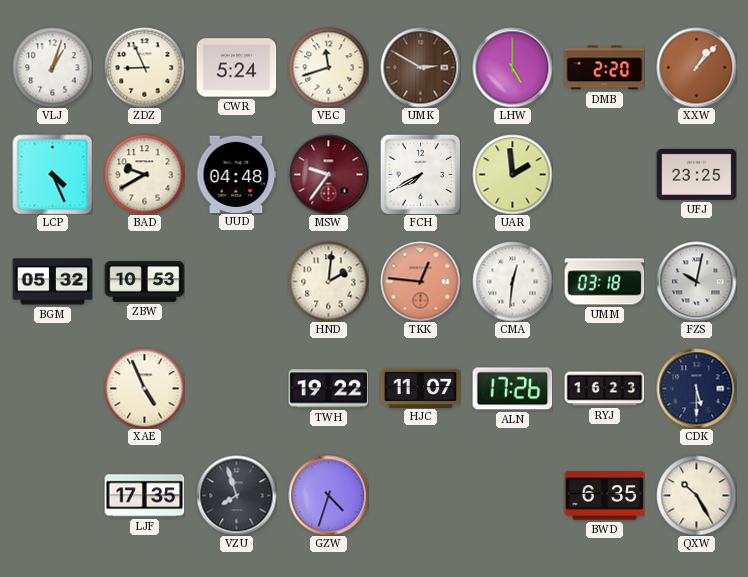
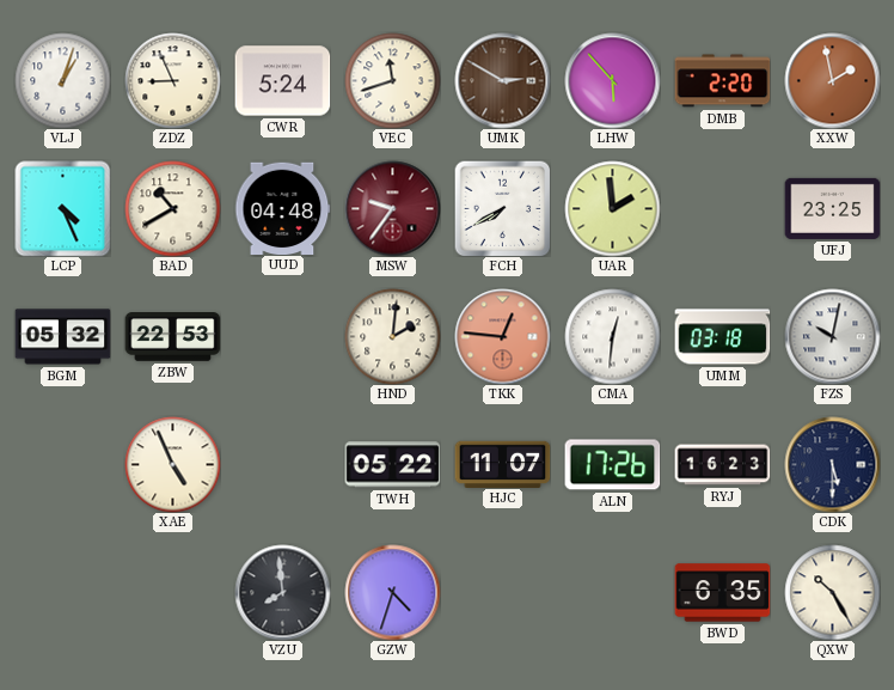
LHW: 5:00 -> 5:53
XXW: 1:07 -> 1:58
BAD: 9:40 -> 10:40
ZBW: 10:53 -> 22:53
TWH: 19:22 -> 05:22
LJF: 17:35 -> none
VZU: 7:57 -> 7:59
